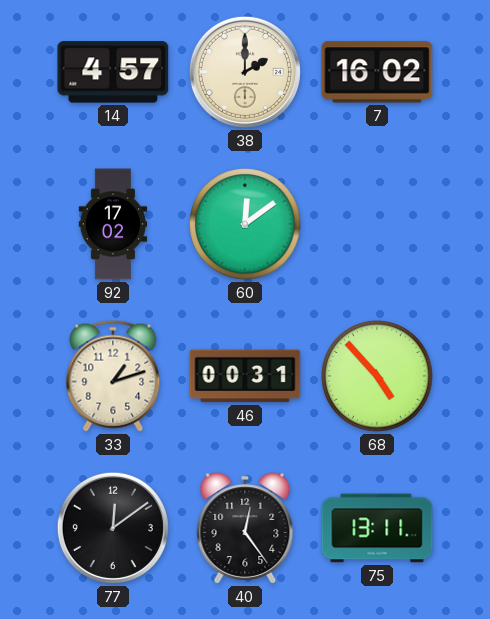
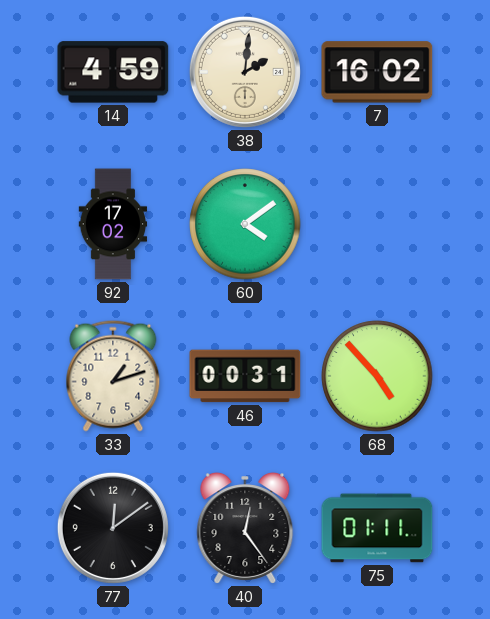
14: 4:57 -> 4:59
38: 2:00 -> 2:01
60: 12:09 -> 4:09
75: 13:11 -> 01:11
